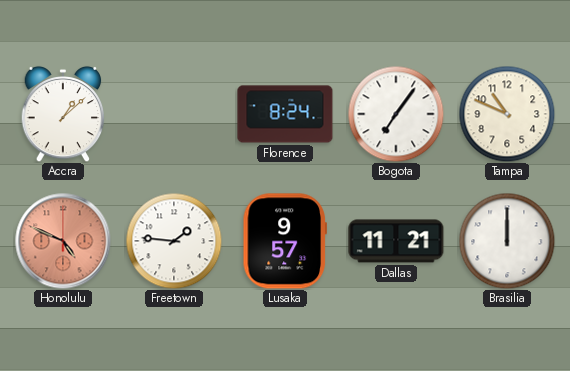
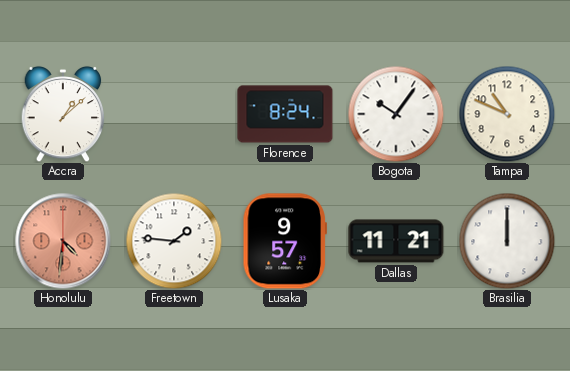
Bogota: 7:06 -> 10:06
Honolulu: 4:49 -> 4:31
